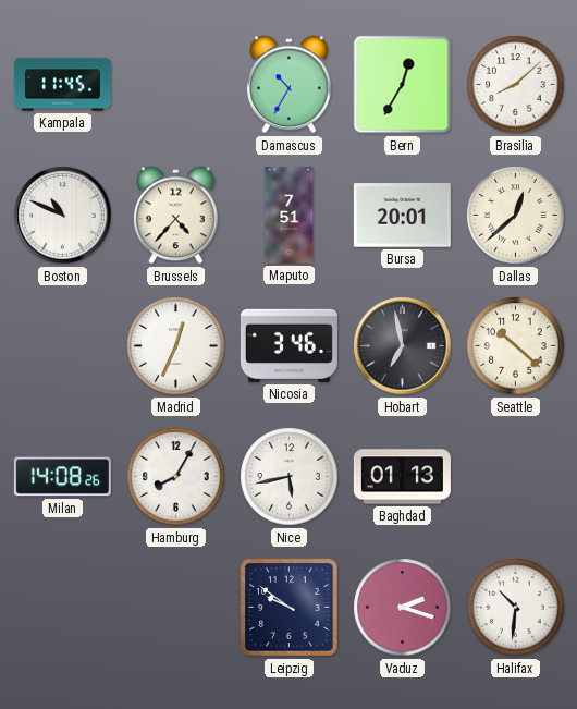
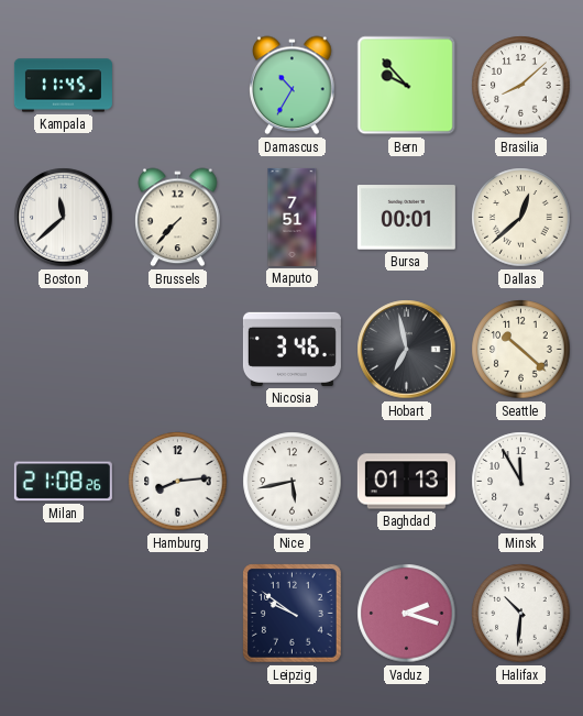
Bern: 12:35 -> 9:53
Boston: 10:49 -> 11:38
Brussels: 4:37 -> 7:37
Bursa: 20:01 -> 00:01
Madrid: 12:34 -> none
Milan: 14:08 -> 21:08
Hamburg: 8:05 -> 8:14
Minsk: none -> 11:55
